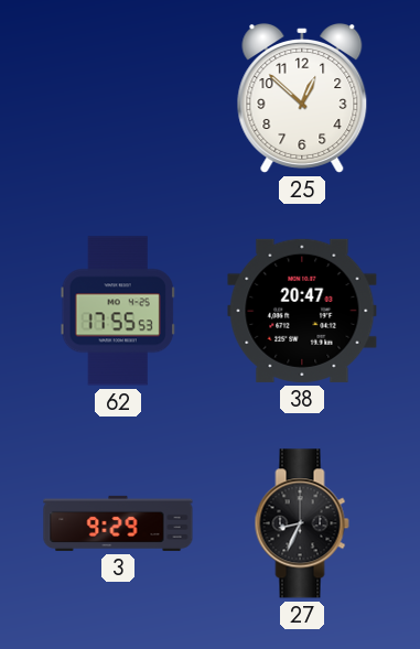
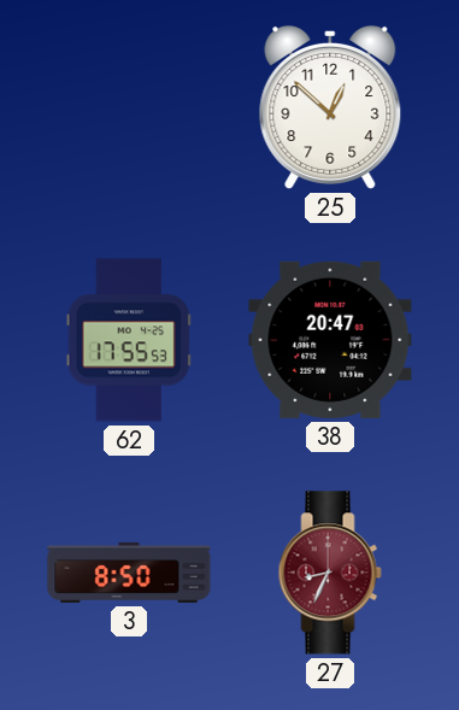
3: 9:29 -> 8:50
27 dial: black -> burgundy
